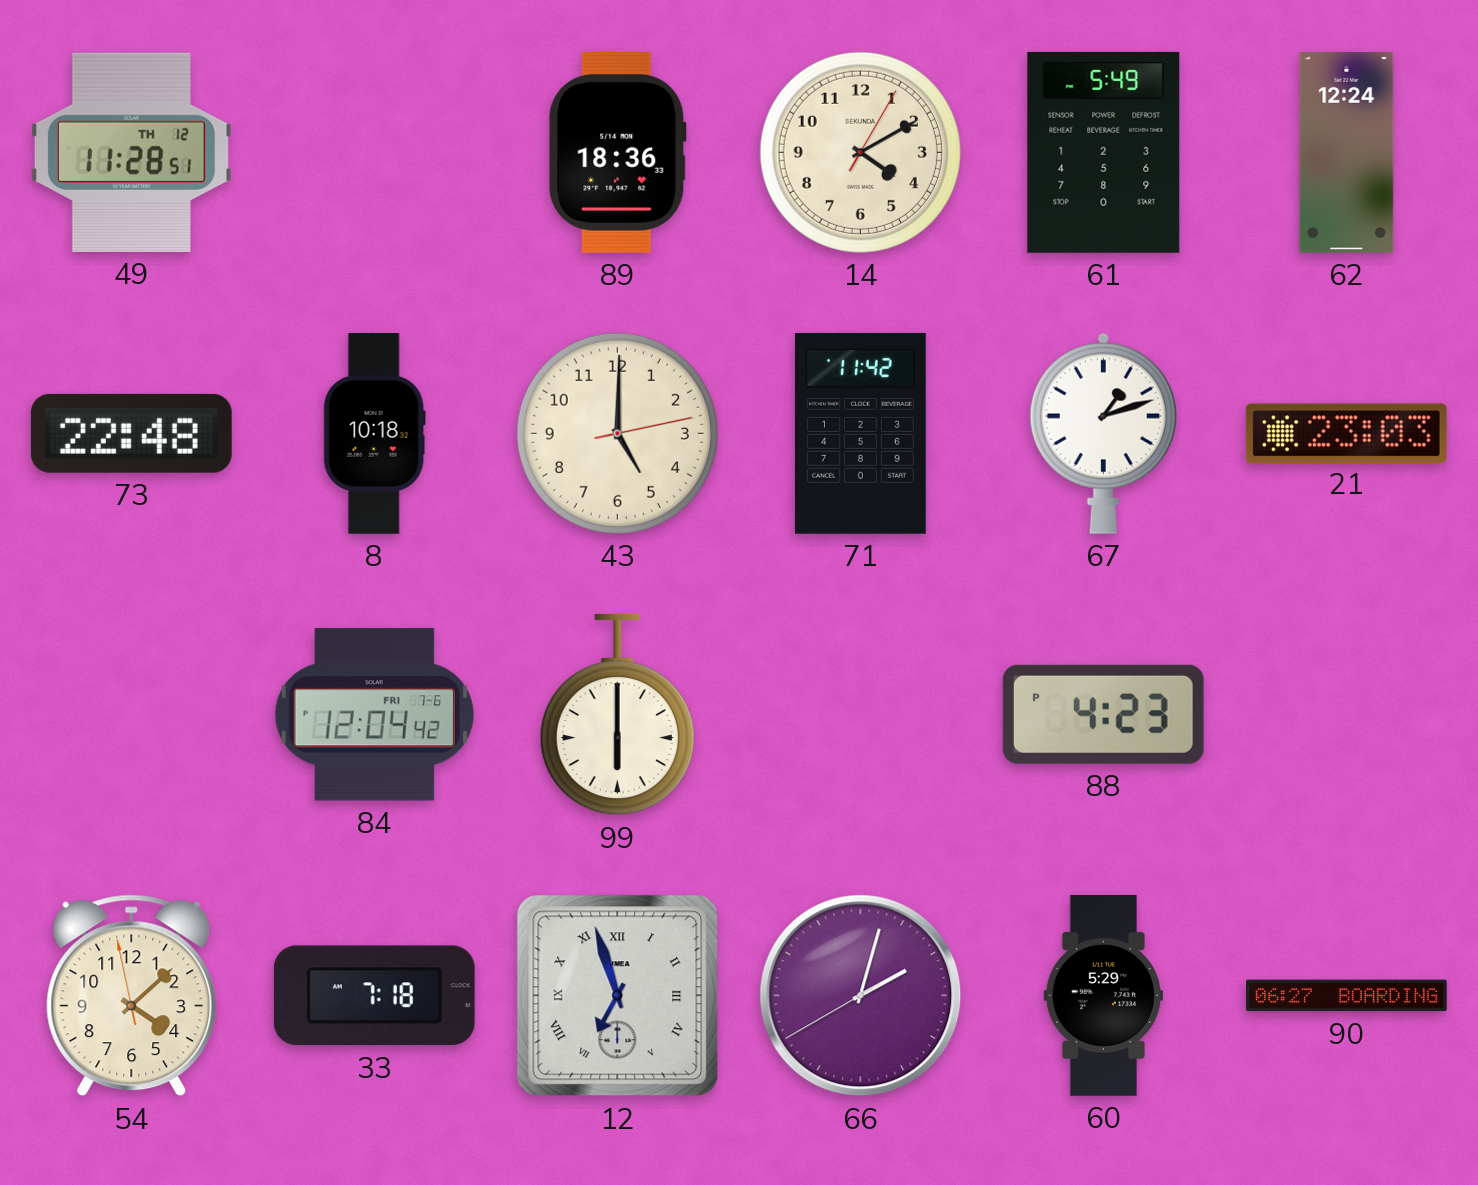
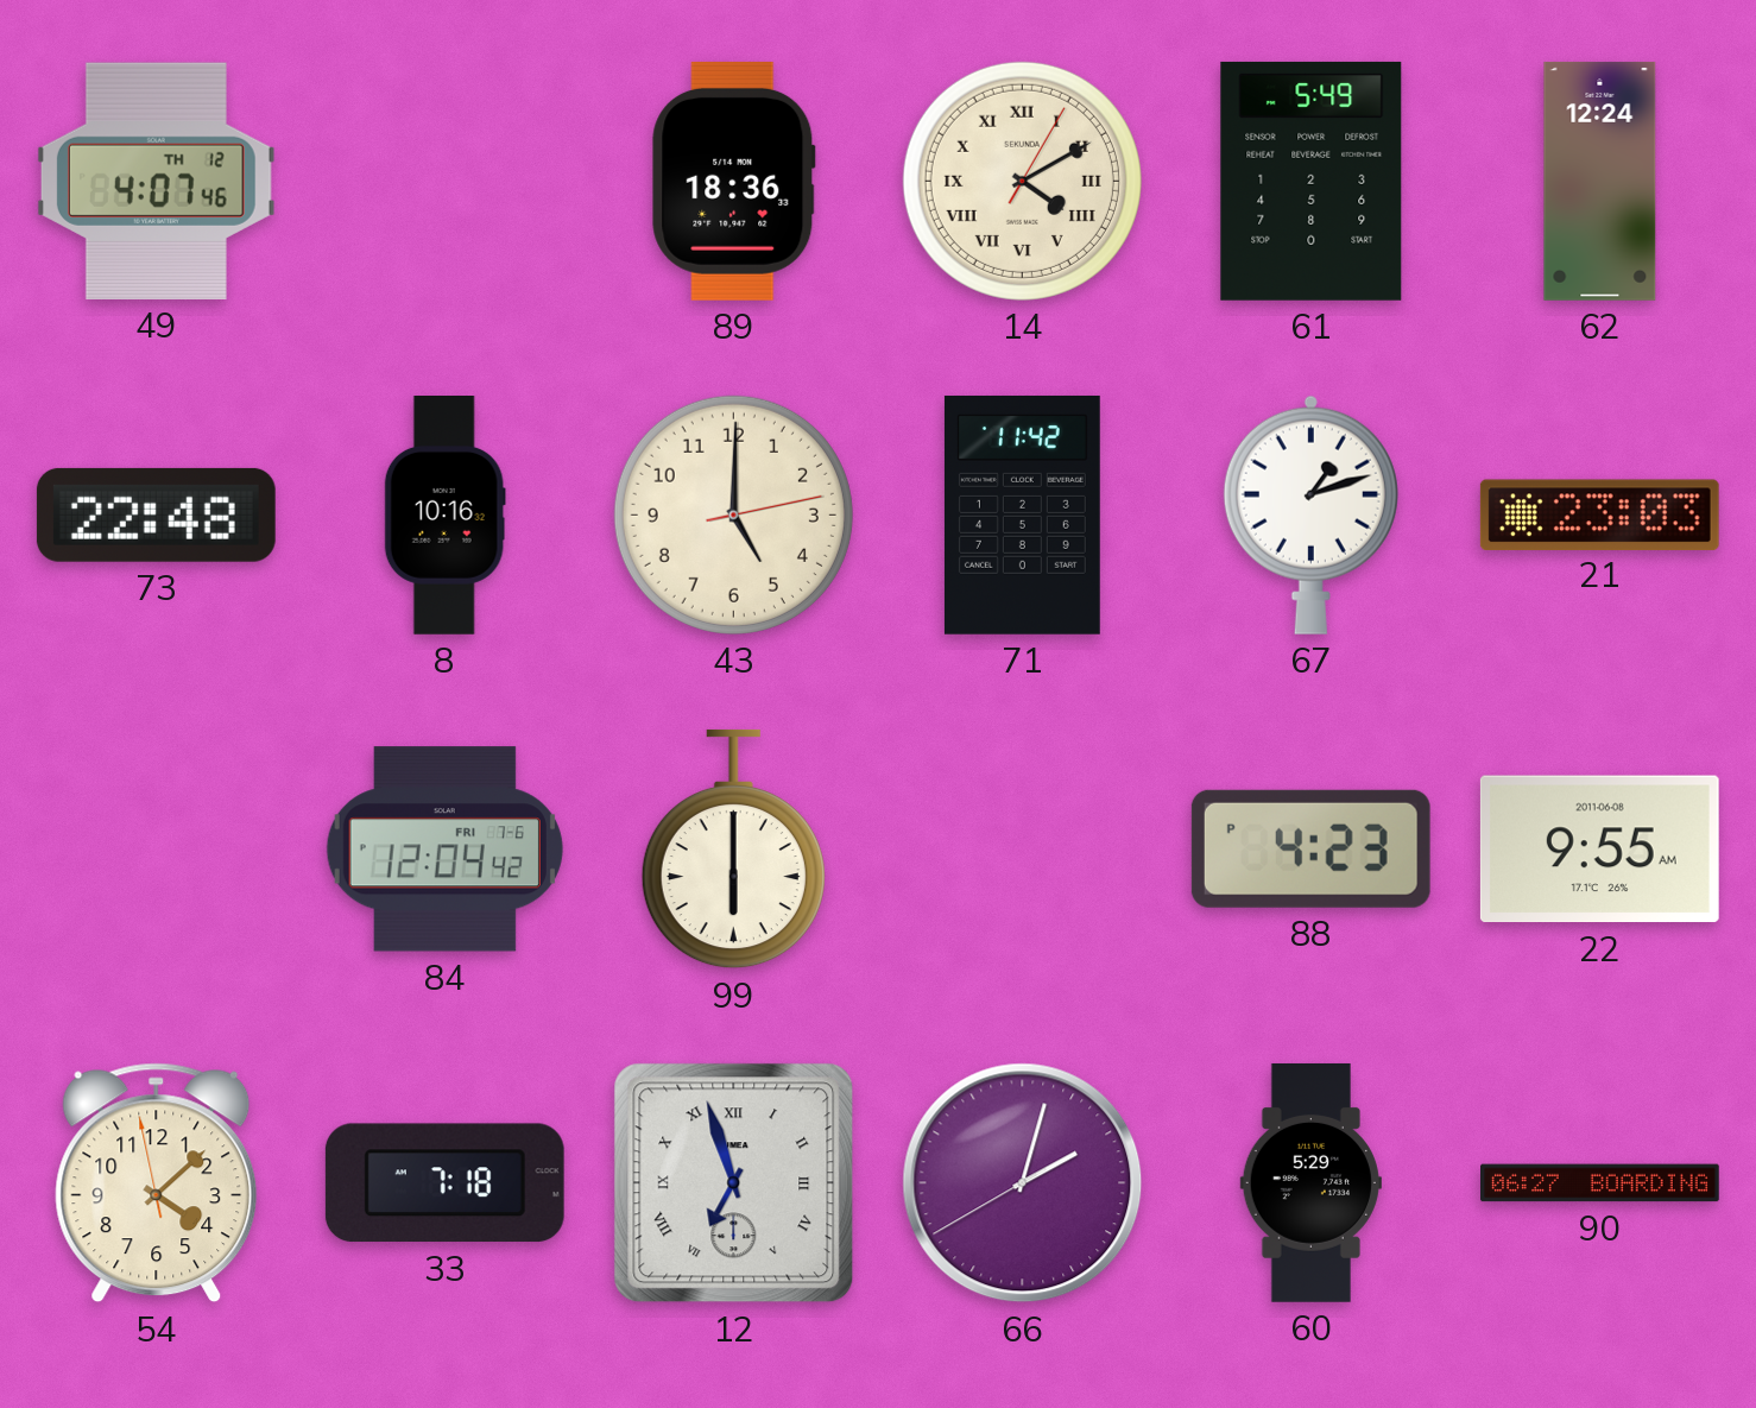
49: 11:28 -> 4:07
14 numerals: Arabic -> Roman
8: 10:18 -> 10:16
22: none -> 9:55
